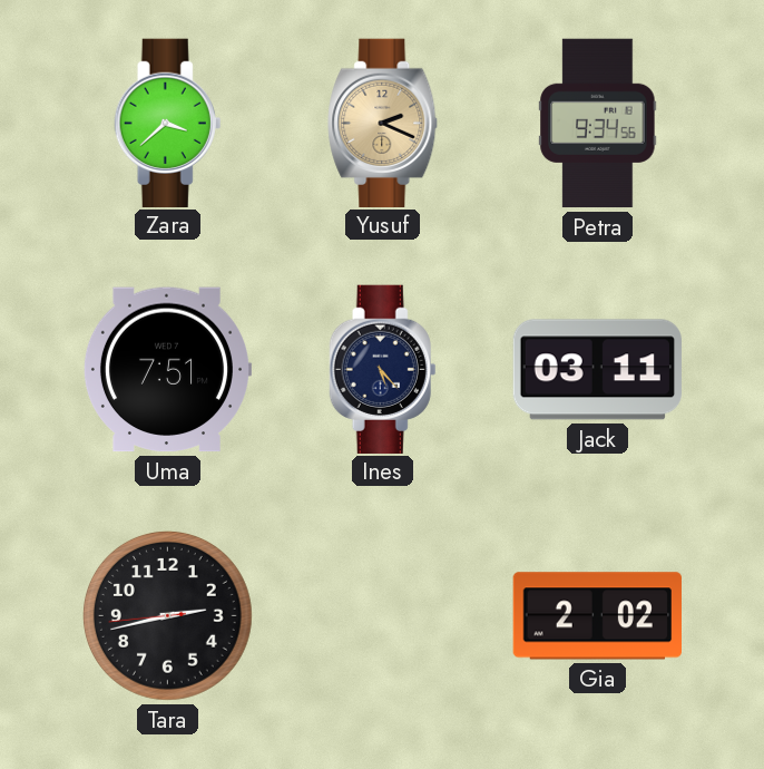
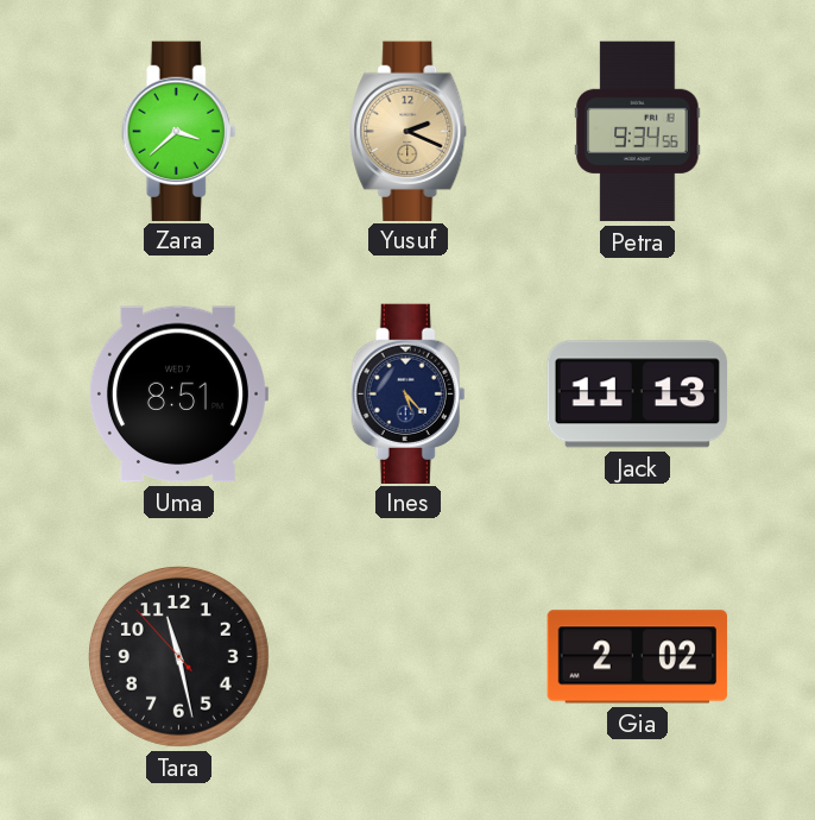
Uma: 7:51 -> 8:51
Jack: 03:11 -> 11:13
Tara: 2:42 -> 11:27
